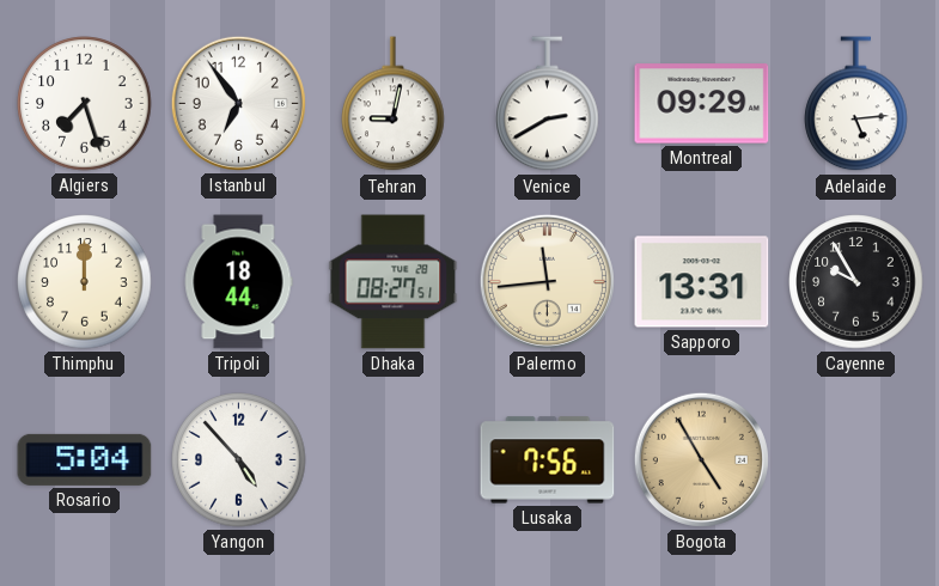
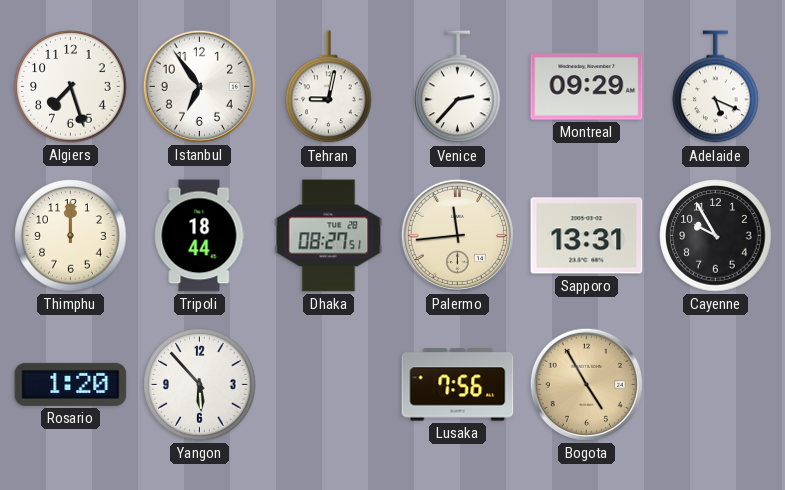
Venice: 2:40 -> 2:37
Adelaide: 5:14 -> 5:19
Rosario: 5:04 -> 1:20
Yangon: 4:53 -> 5:53
